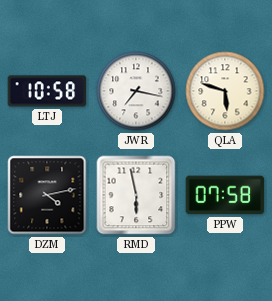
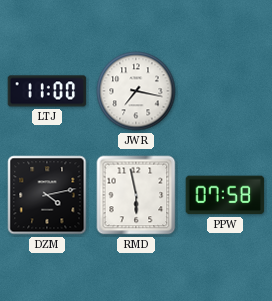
LTJ: 10:58 -> 11:00
QLA: 5:48 -> none
